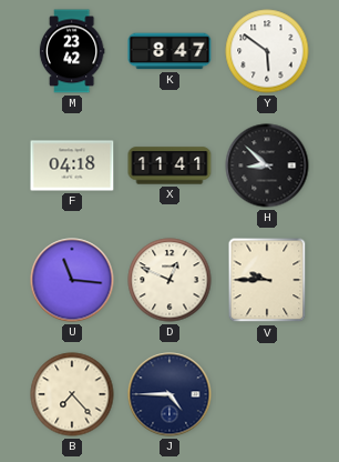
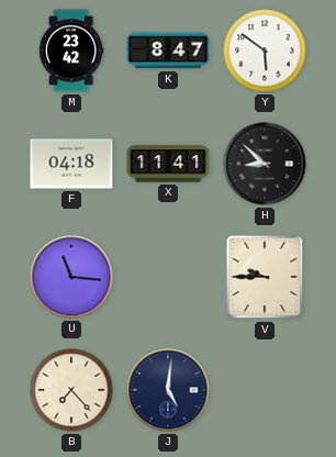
D: 12:49 -> none
J: 4:45 -> 5:01
